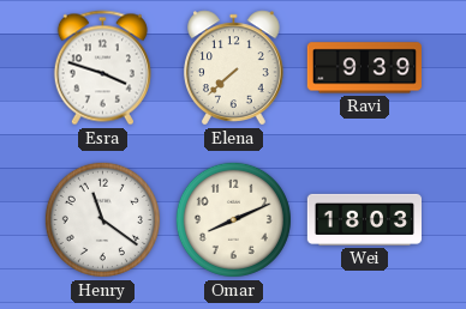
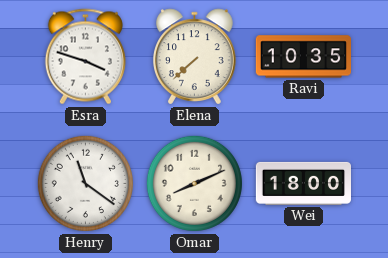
Ravi: 9:39 -> 10:35
Wei: 18:03 -> 18:00
